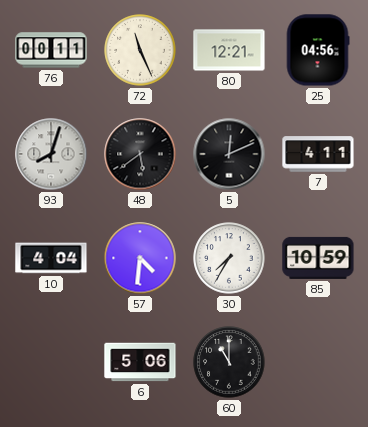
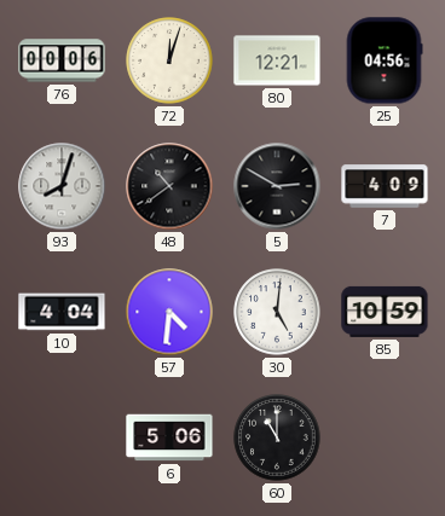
76: 00:11 -> 00:06
72: 11:26 -> 12:03
48: 5:39 -> 10:39
5: 12:11 -> 2:50
7: 4:11 -> 4:09
30: 7:35 -> 5:01
